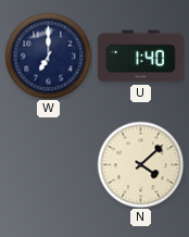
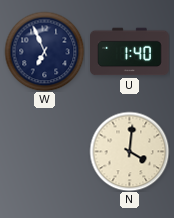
W: 7:00 -> 6:56
N: 4:08 -> 4:01
